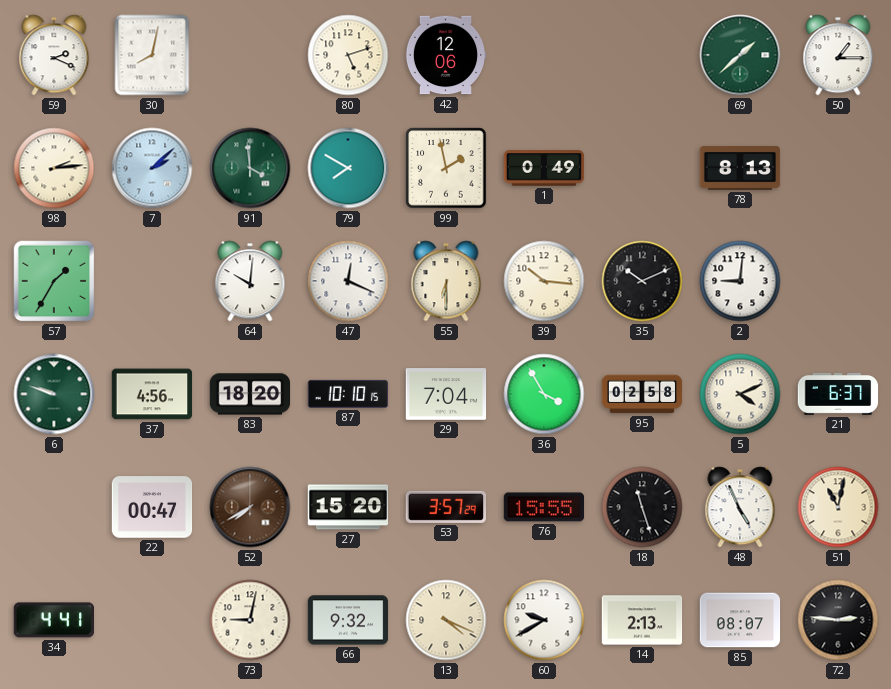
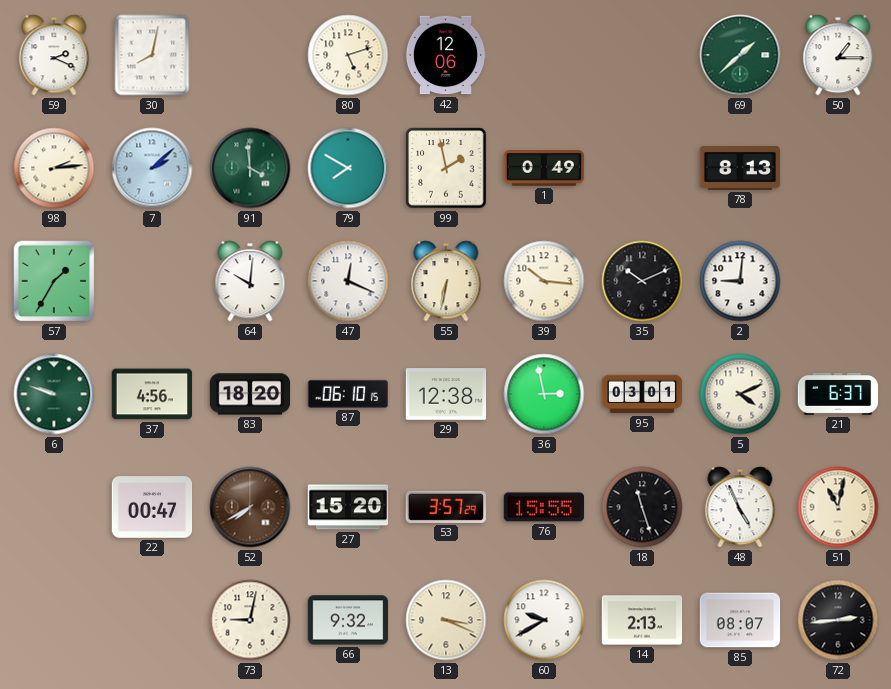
55: 6:30 -> 6:32
87: 10:10 -> 06:10
29: 7:04 -> 12:38
36: 3:55 -> 2:58
95: 02:58 -> 03:01
34: 4:41 -> none
13: 4:19 -> 3:19
72: 2:46 -> 2:44
